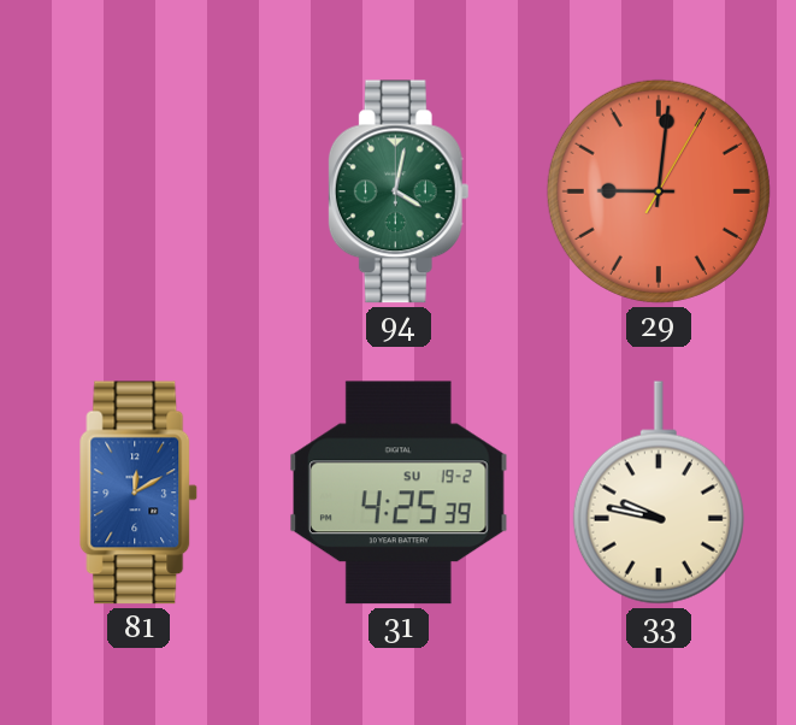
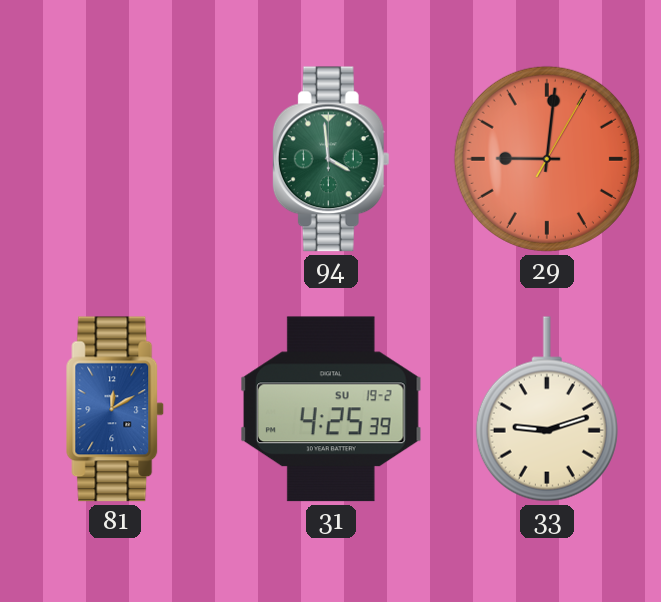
94: 4:02 -> 3:59
33: 9:47 -> 9:12
